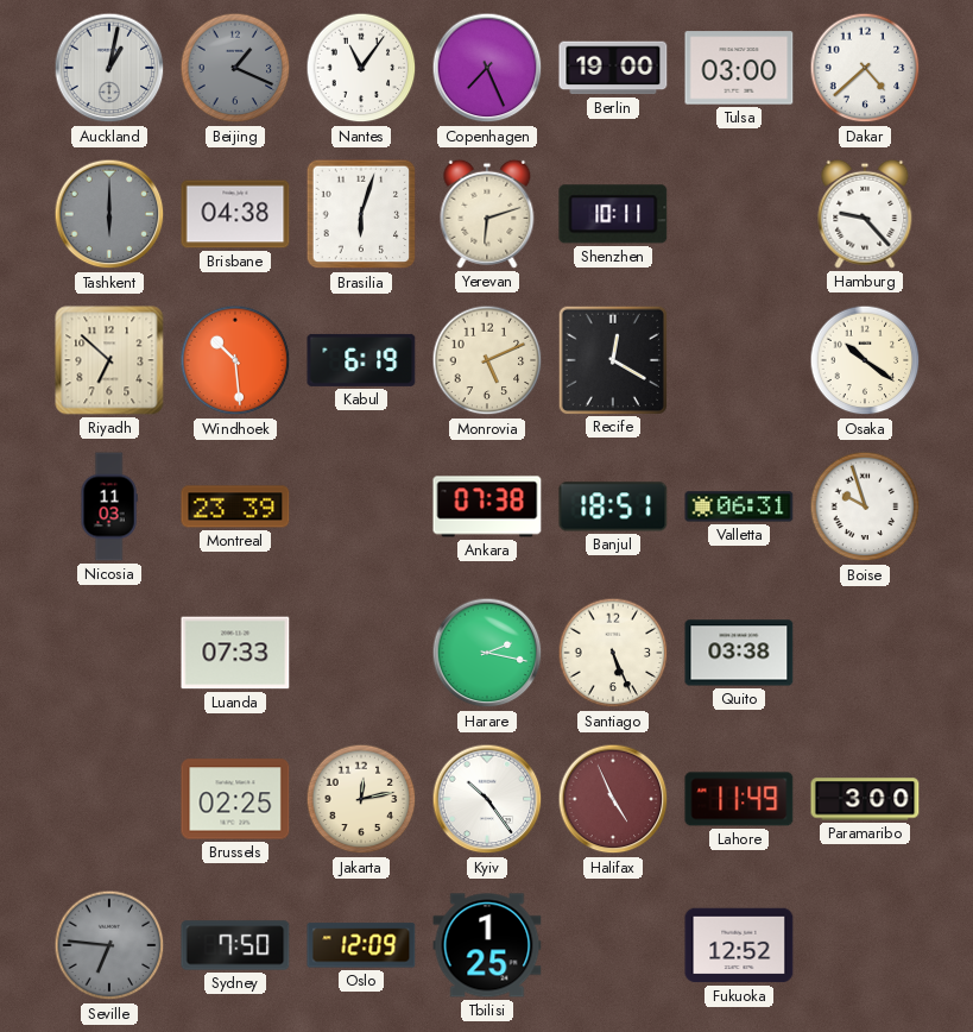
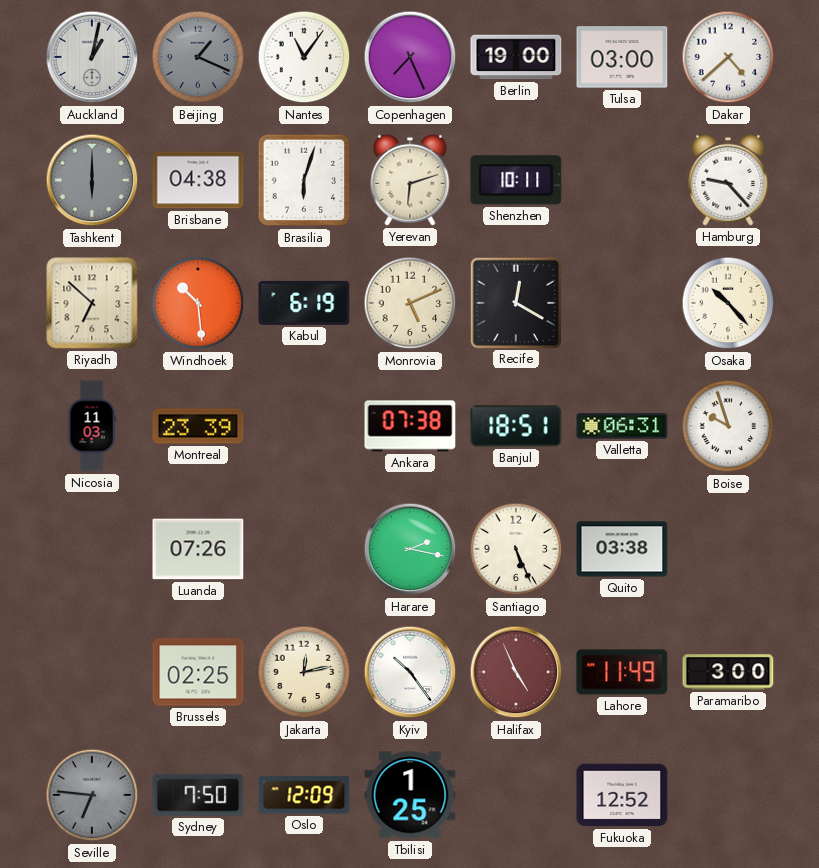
Osaka: 10:21 -> 10:23
Luanda: 07:33 -> 07:26
